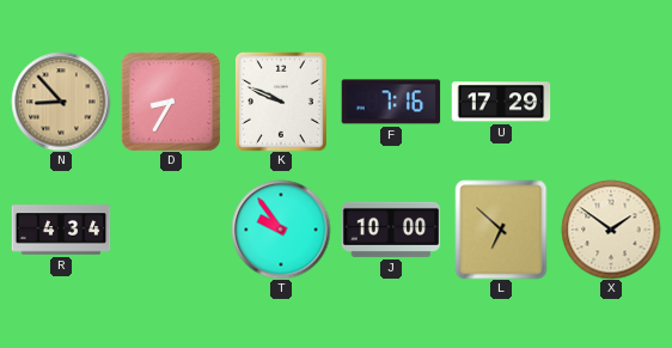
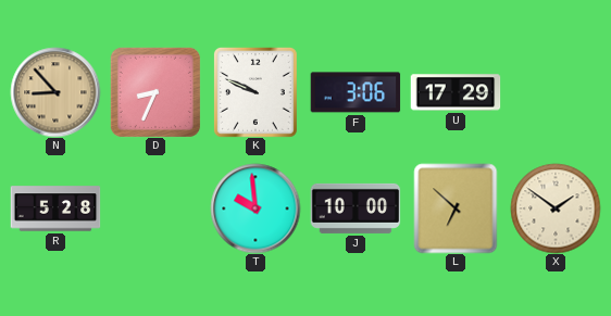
D: 8:35 -> 8:34
F: 7:16 -> 3:06
R: 4:34 -> 5:28
T: 9:54 -> 9:59
